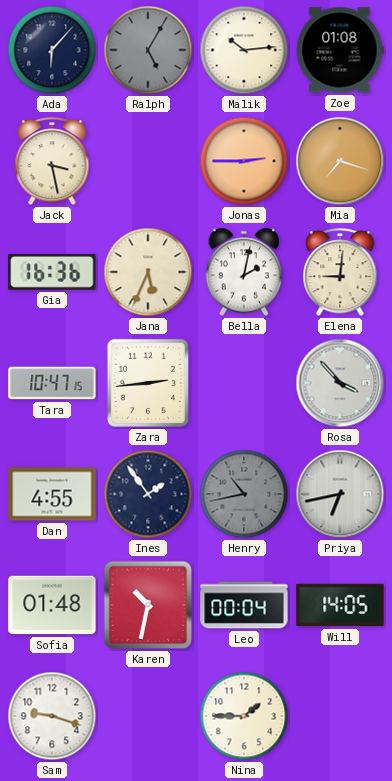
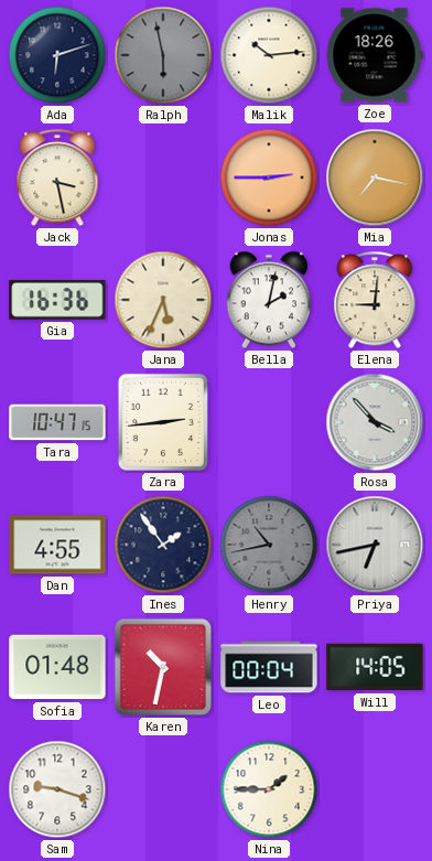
Ada: 6:07 -> 6:12
Ralph: 5:05 -> 5:58
Zoe: 01:08 -> 18:26
Mia: 7:18 -> 7:17
